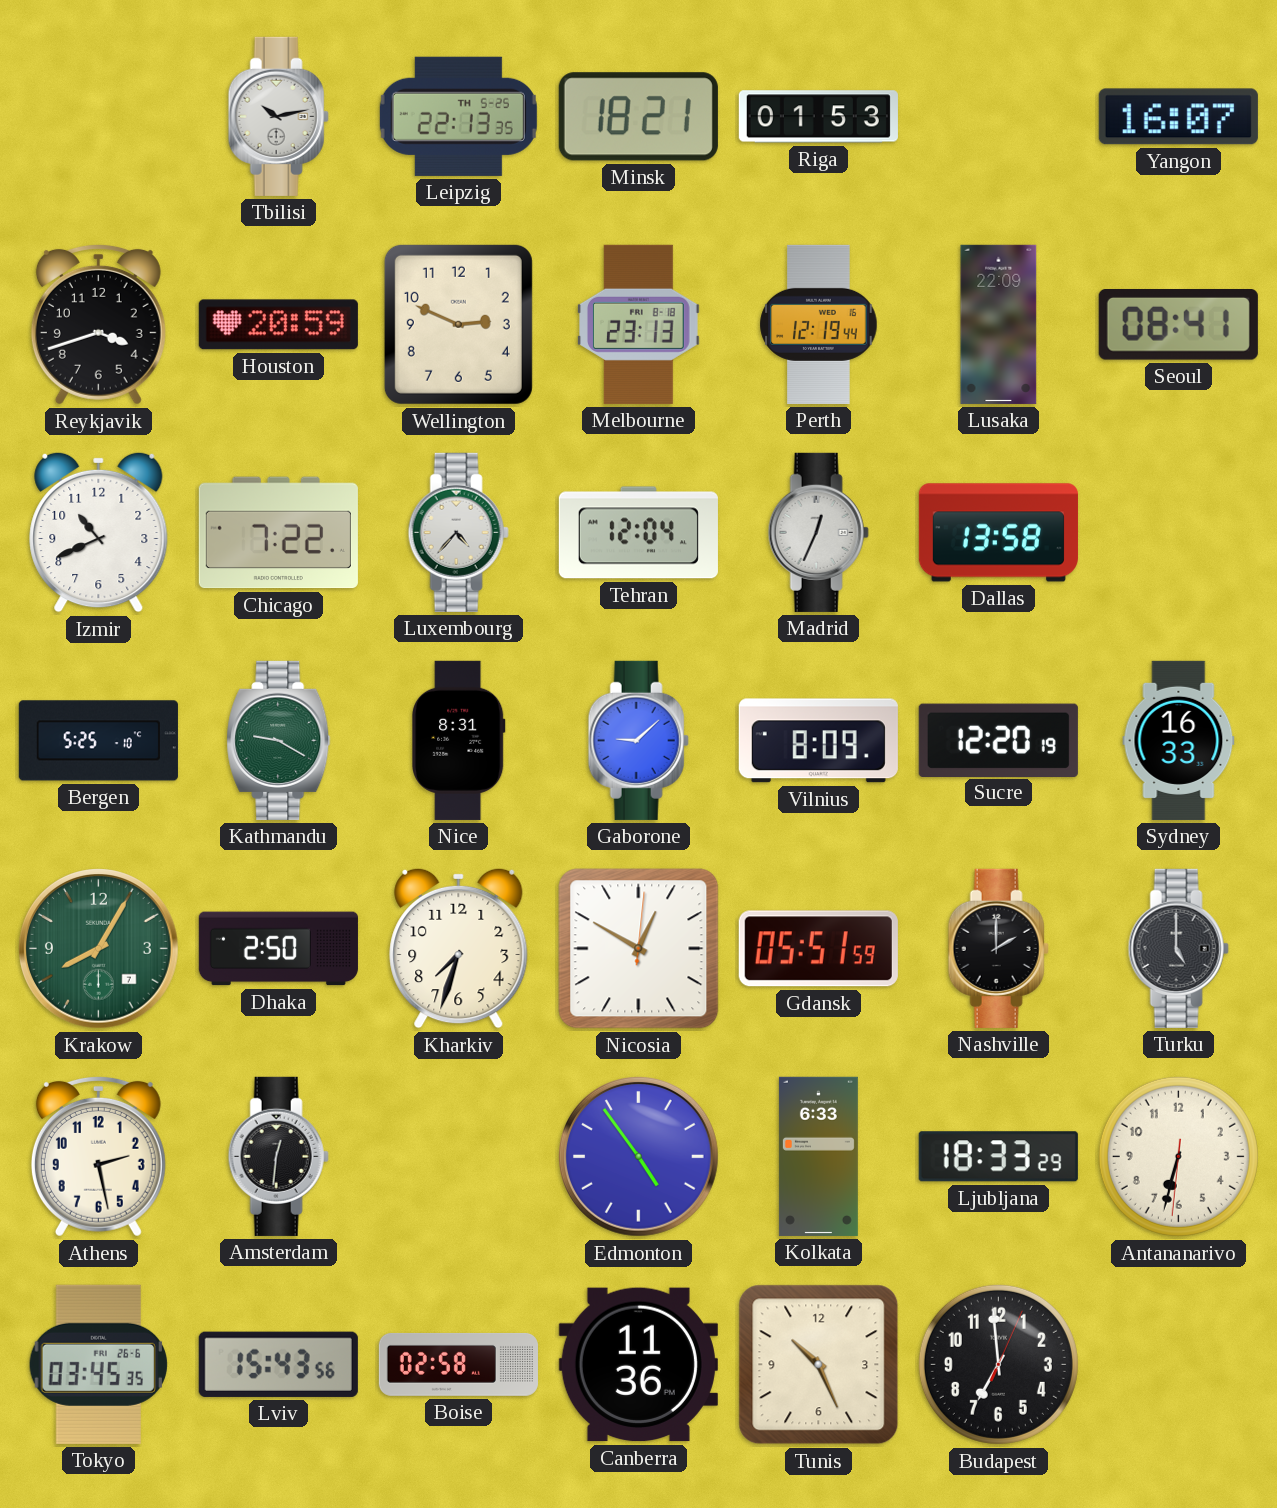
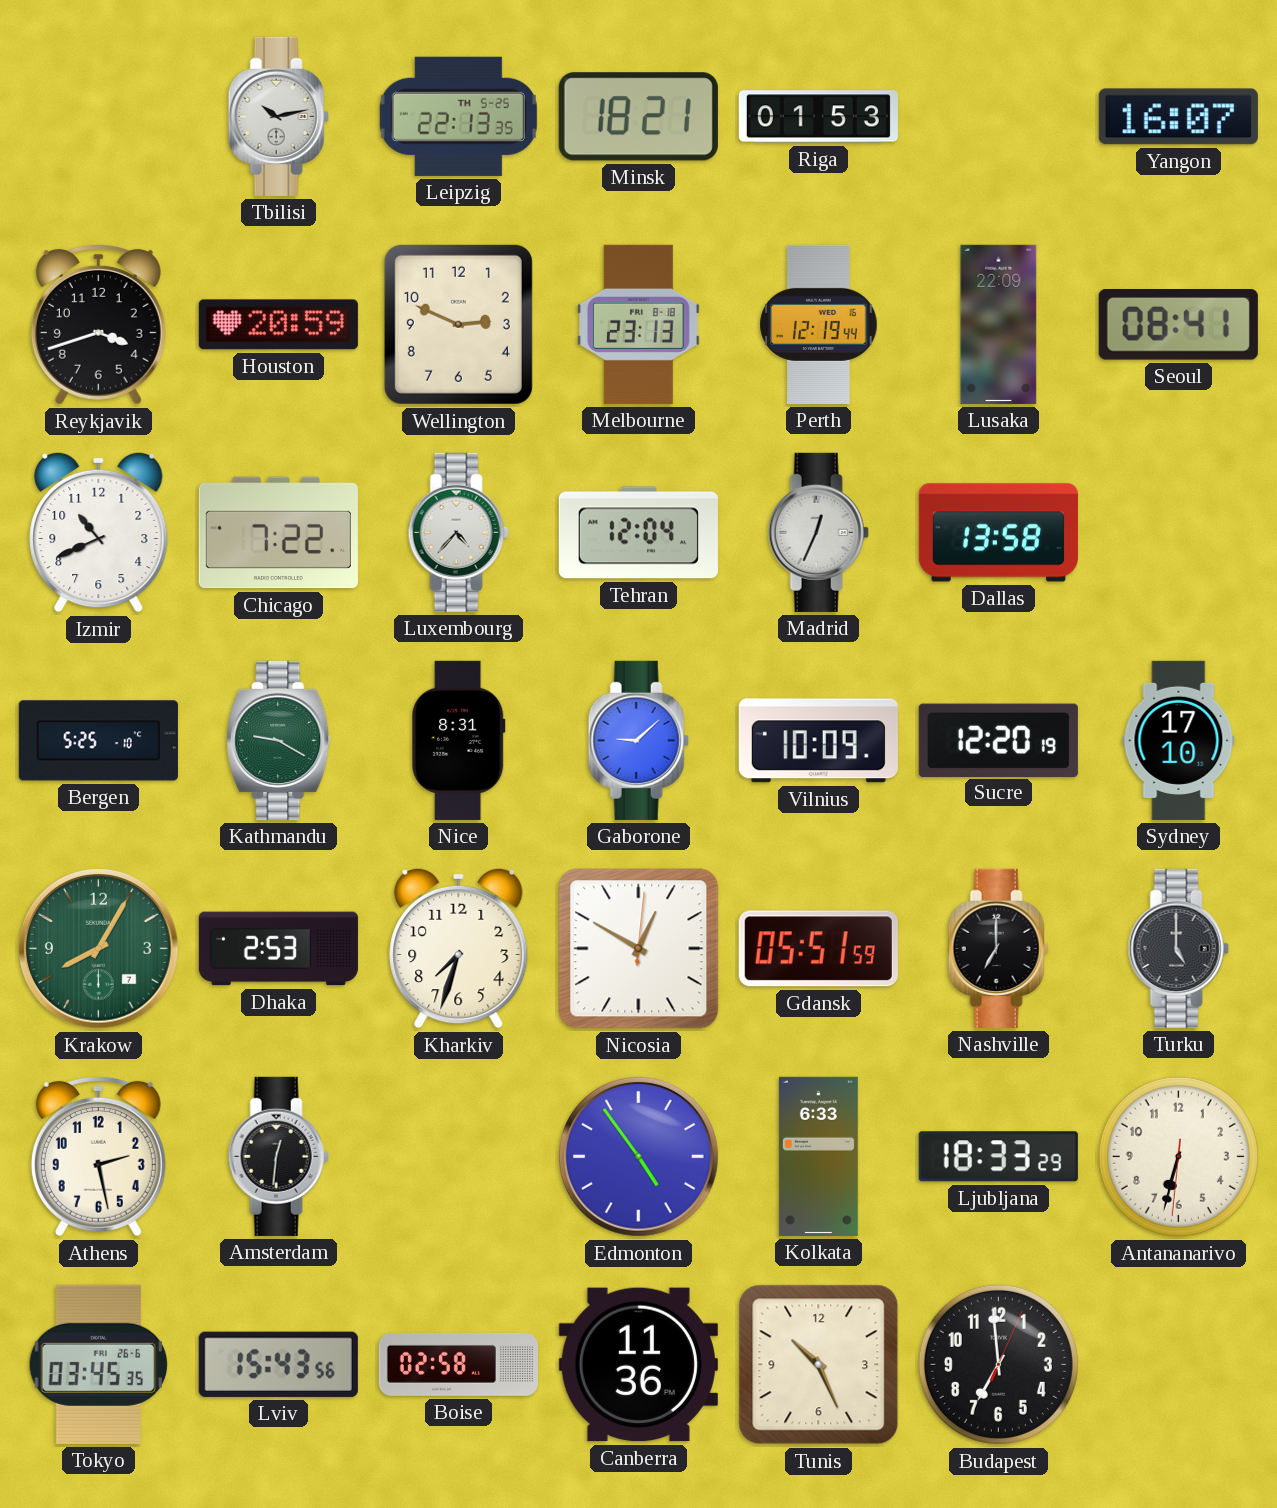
Vilnius: 8:09 -> 10:09
Sydney: 16:33 -> 17:10
Dhaka: 2:50 -> 2:53
Nashville: 2:00 -> 7:00
